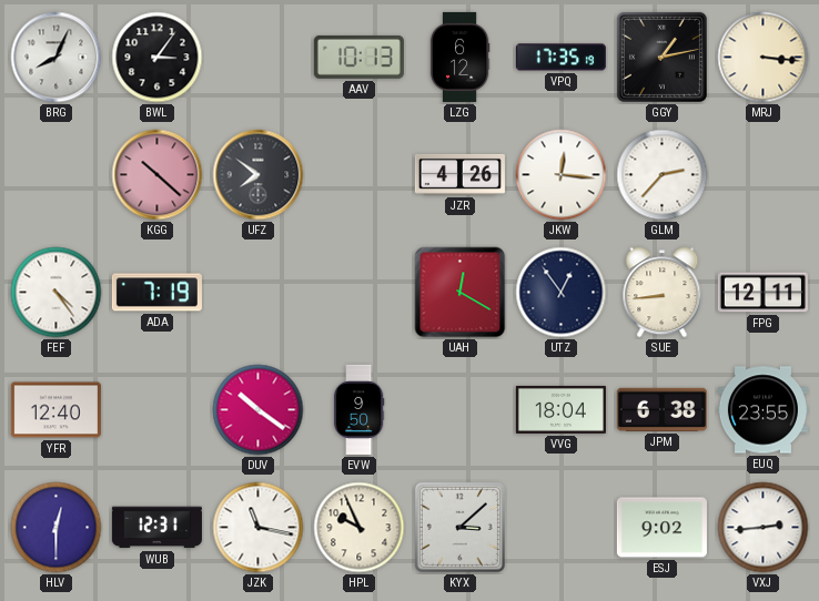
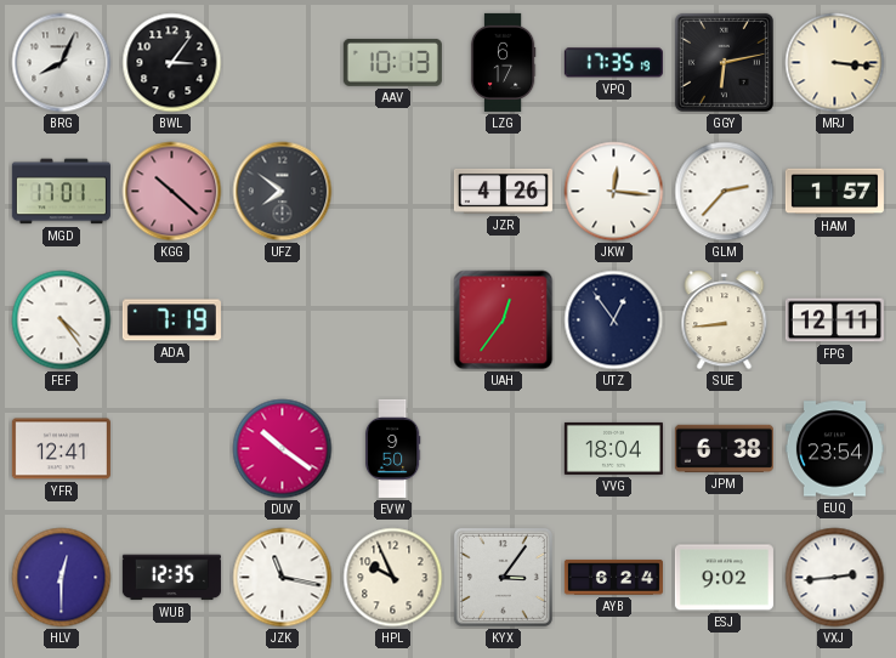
LZG: 6:12 -> 6:17
GGY: 1:13 -> 6:13
MGD: none -> 17:01
HAM: none -> 1:57
UAH: 12:20 -> 12:36
YFR: 12:40 -> 12:41
EUQ: 23:55 -> 23:54
WUB: 12:31 -> 12:35
KYX: 3:08 -> 3:06
AYB: none -> 6:24
